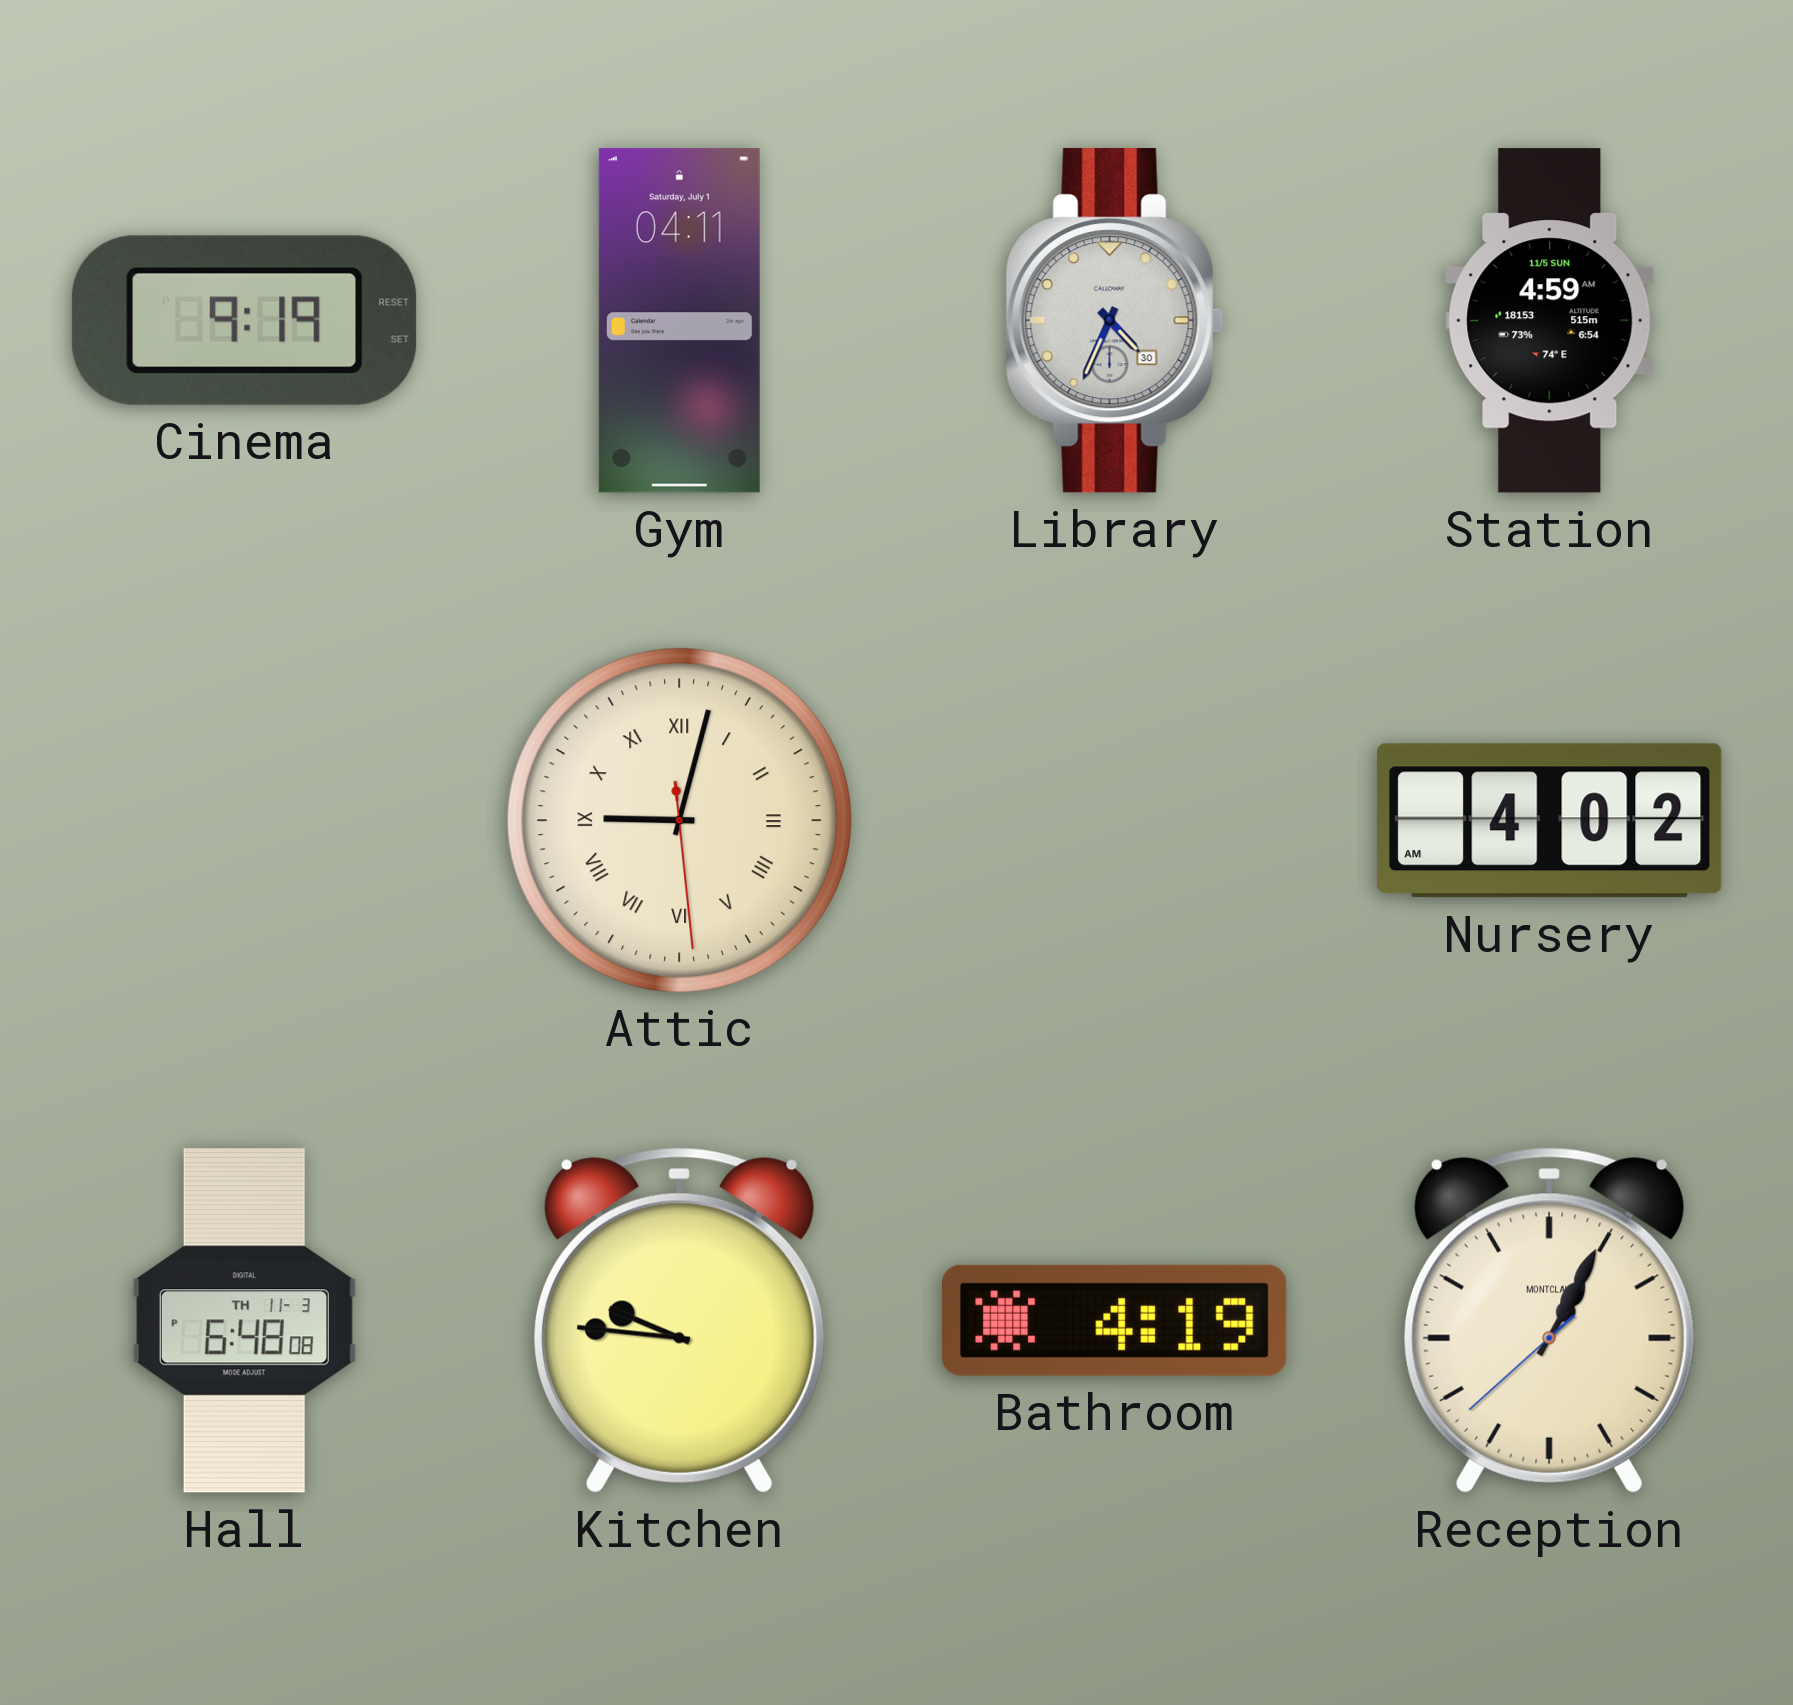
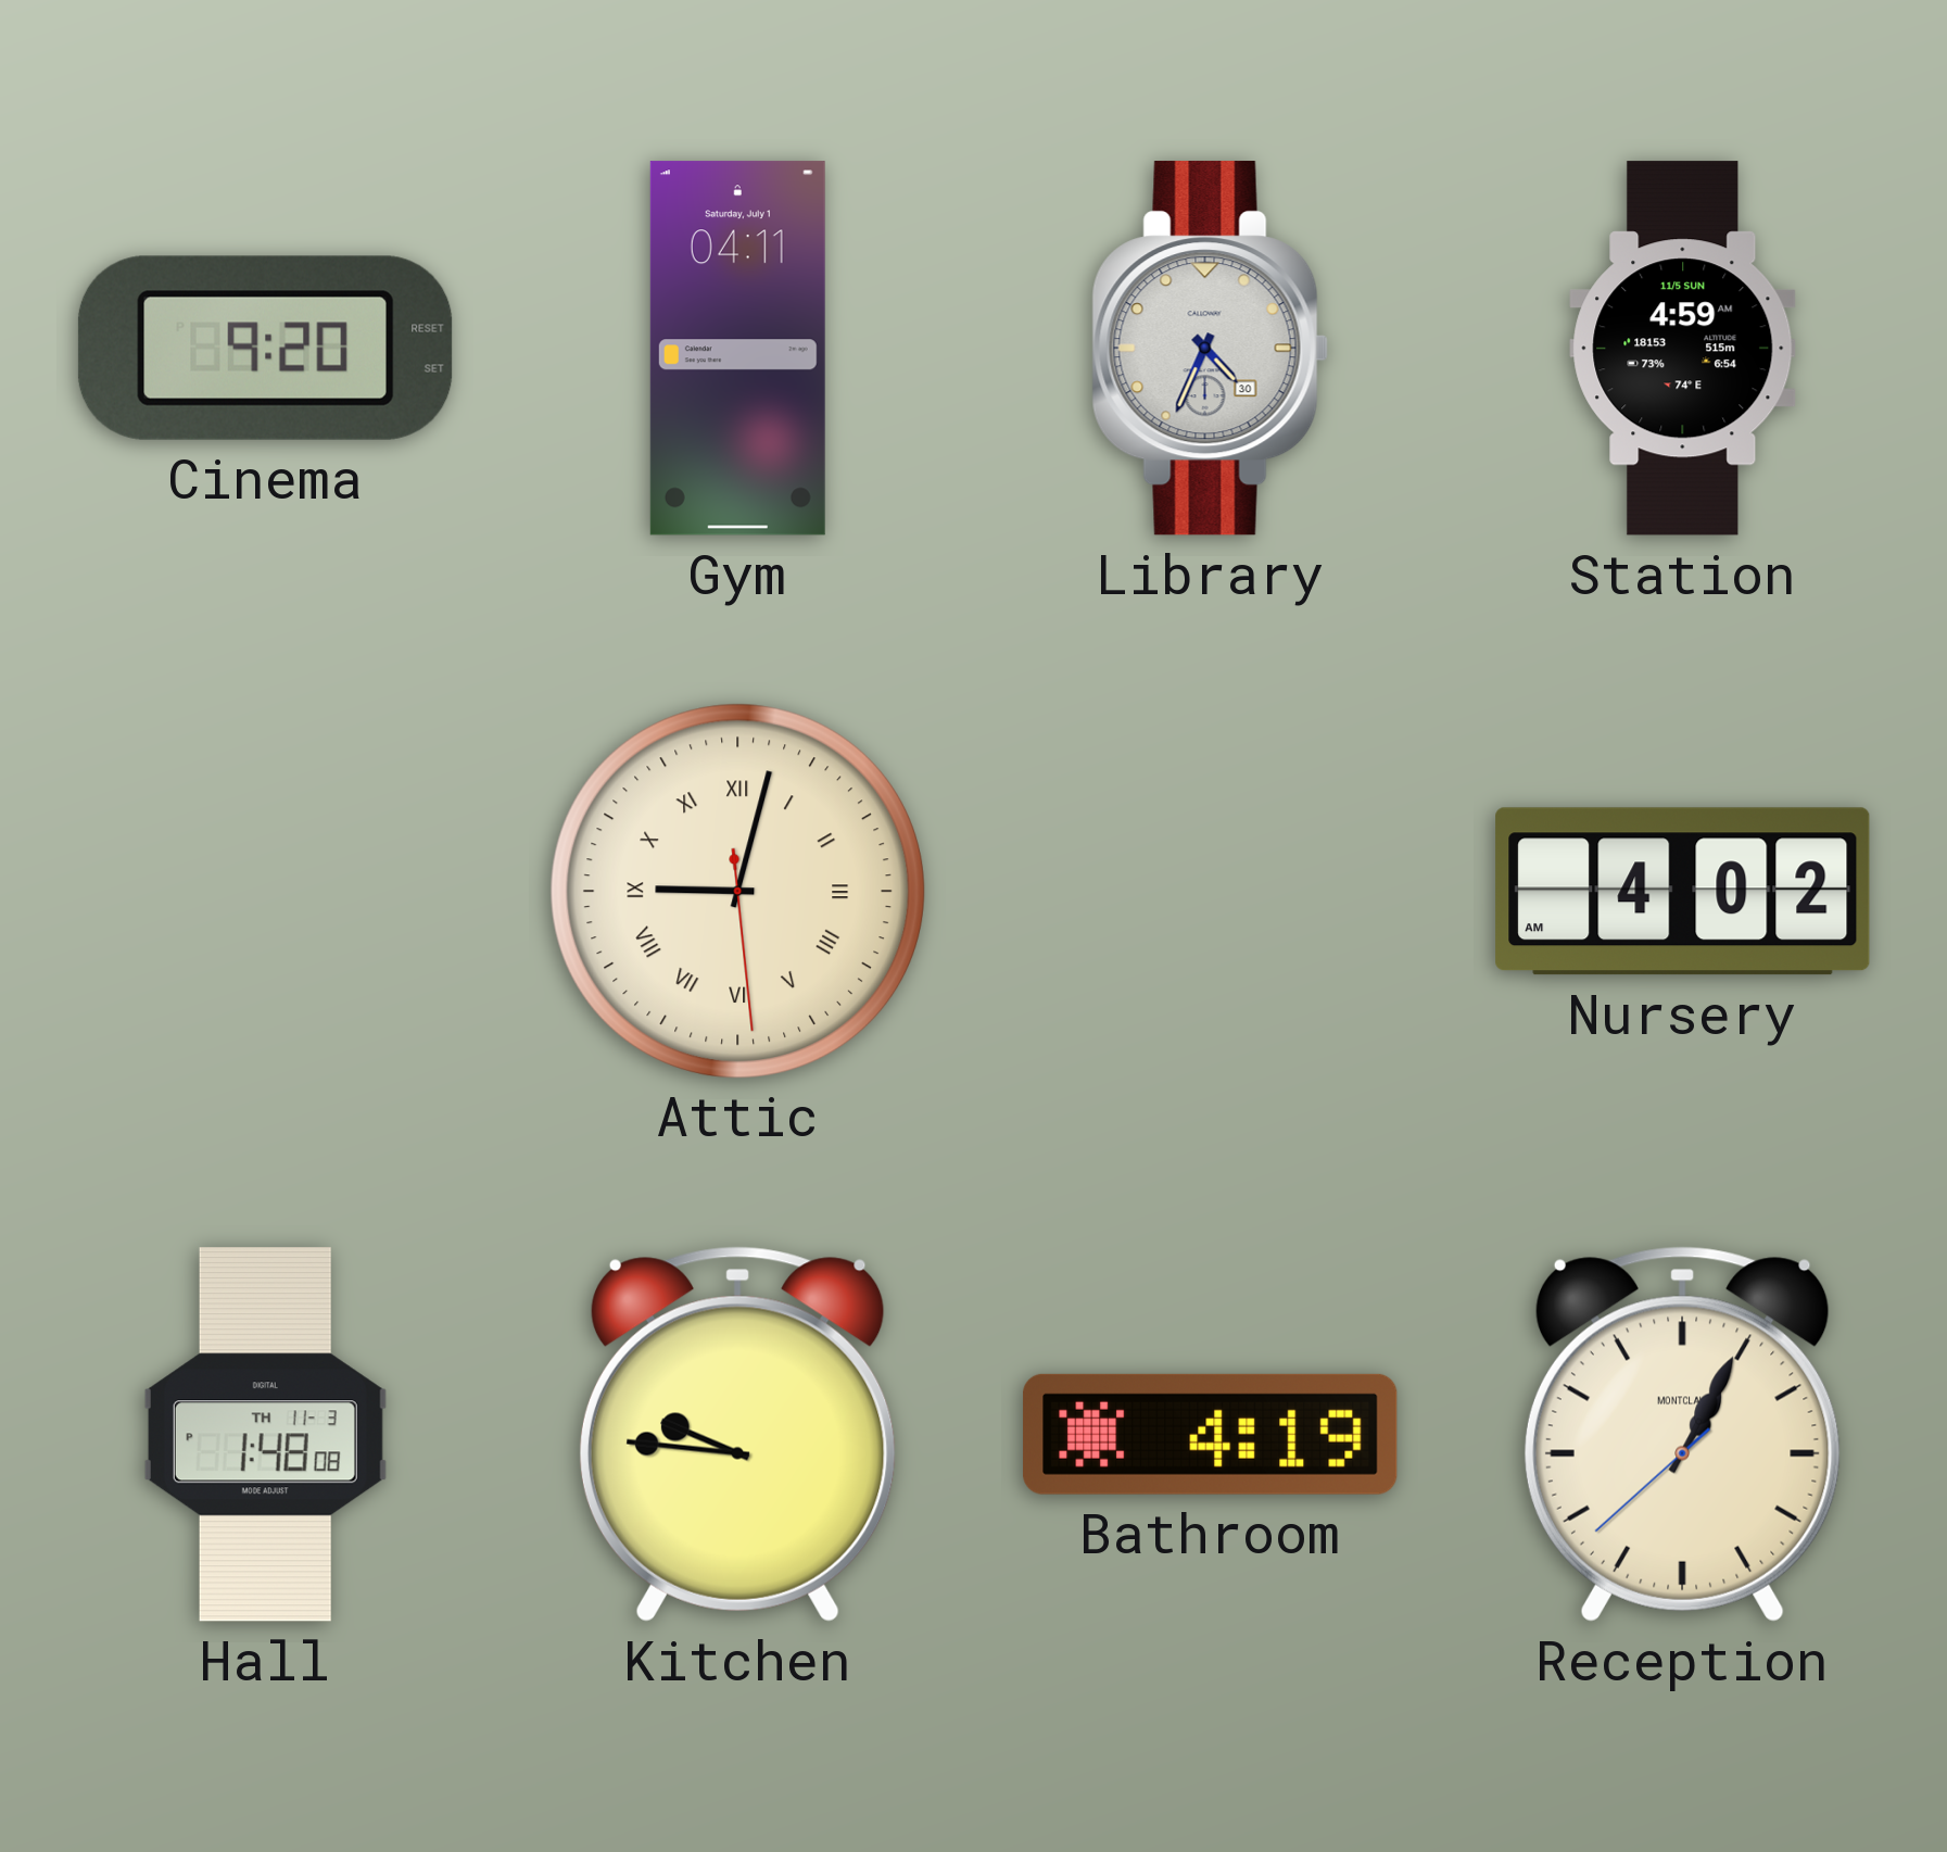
Cinema: 9:19 -> 9:20
Hall: 6:48 -> 1:48
